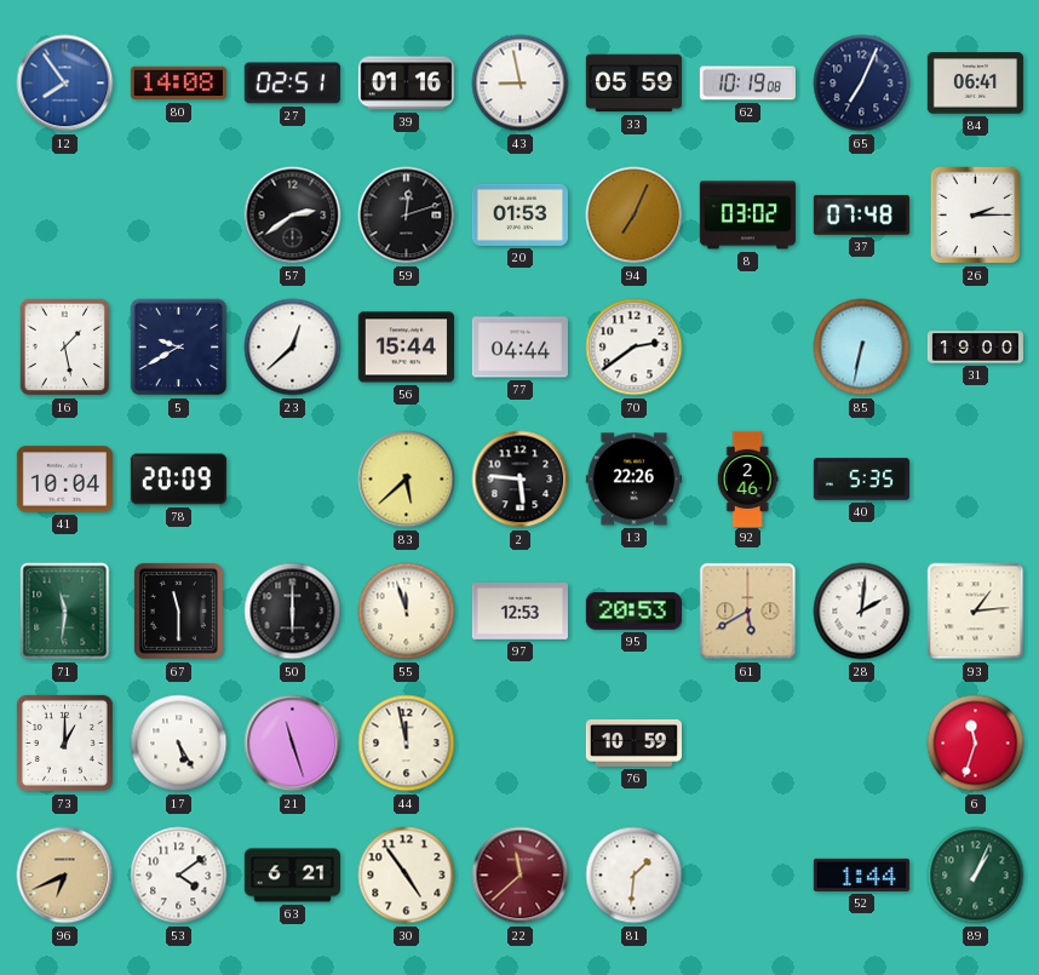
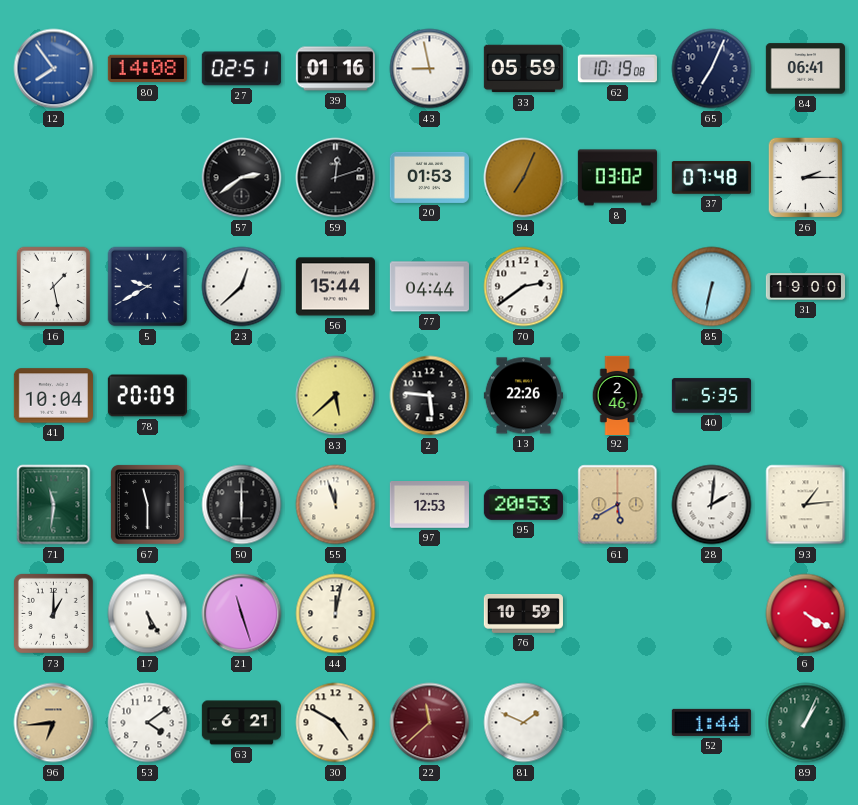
44: 11:58 -> 12:02
6: 11:33 -> 4:20
96: 6:41 -> 6:44
30: 4:54 -> 4:50
81: 1:31 -> 1:49
